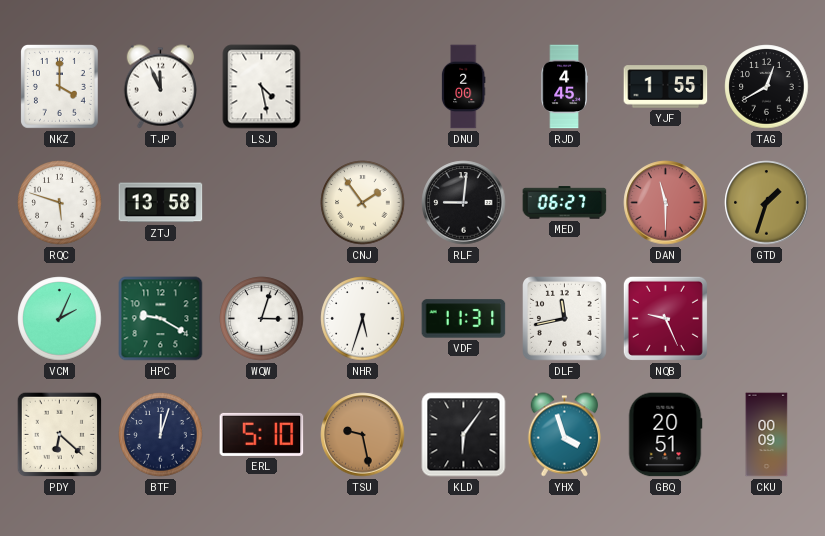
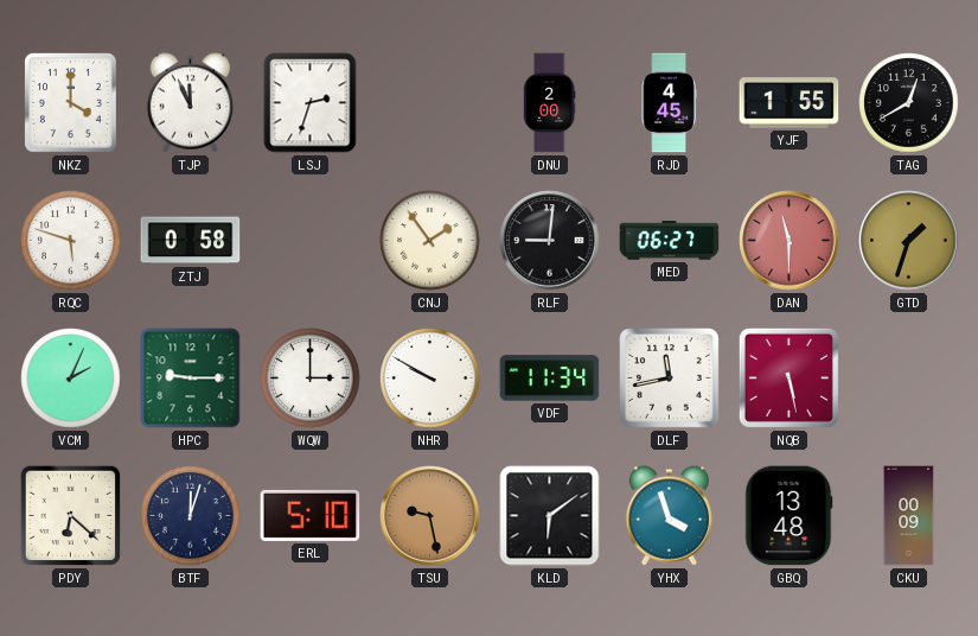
LSJ: 4:28 -> 2:33
ZTJ: 13:58 -> 0:58
HPC: 9:20 -> 9:15
WQW: 3:03 -> 3:00
NHR: 5:33 -> 9:50
VDF: 11:31 -> 11:34
NQB: 9:26 -> 5:28
KLD: 6:06 -> 6:09
GBQ: 20:51 -> 13:48
